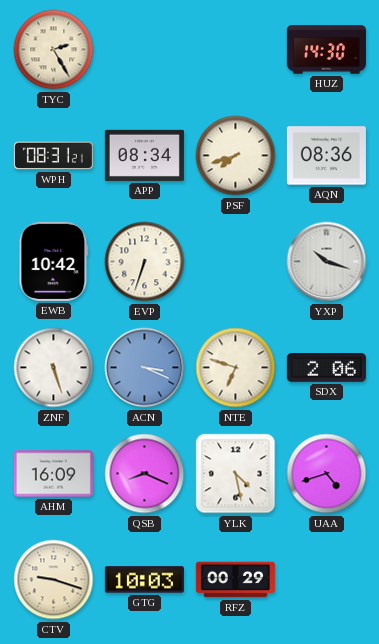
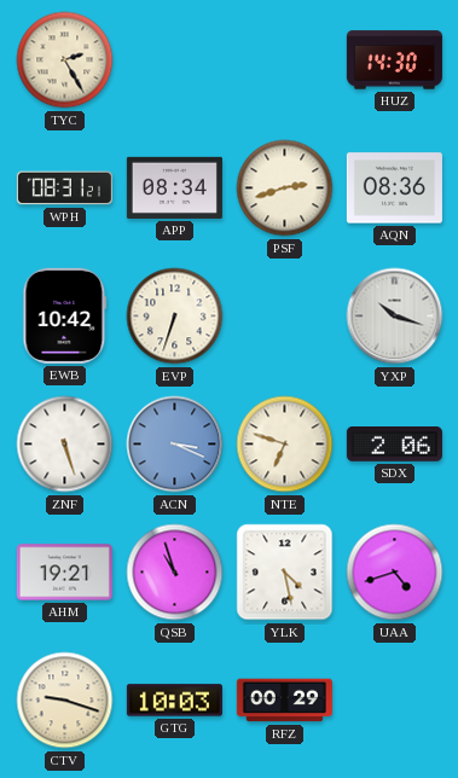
PSF: 7:42 -> 2:42
AHM: 16:09 -> 19:21
QSB: 8:19 -> 10:57
